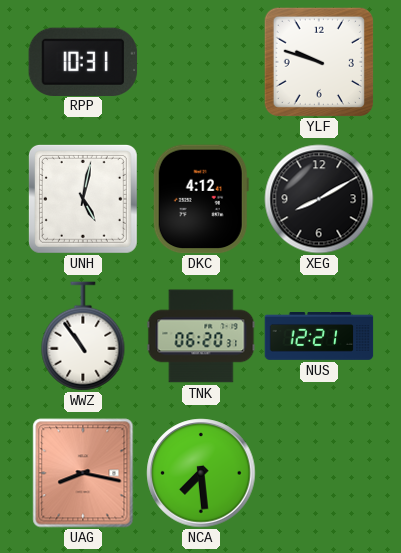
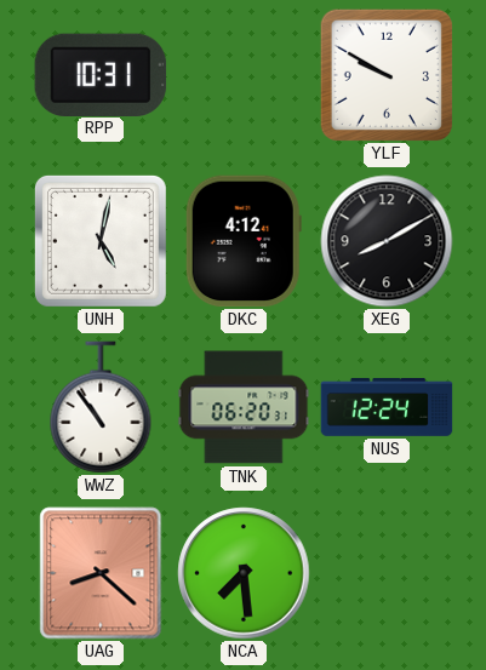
YLF: 9:48 -> 9:50
NUS: 12:21 -> 12:24
UAG: 8:17 -> 8:22
